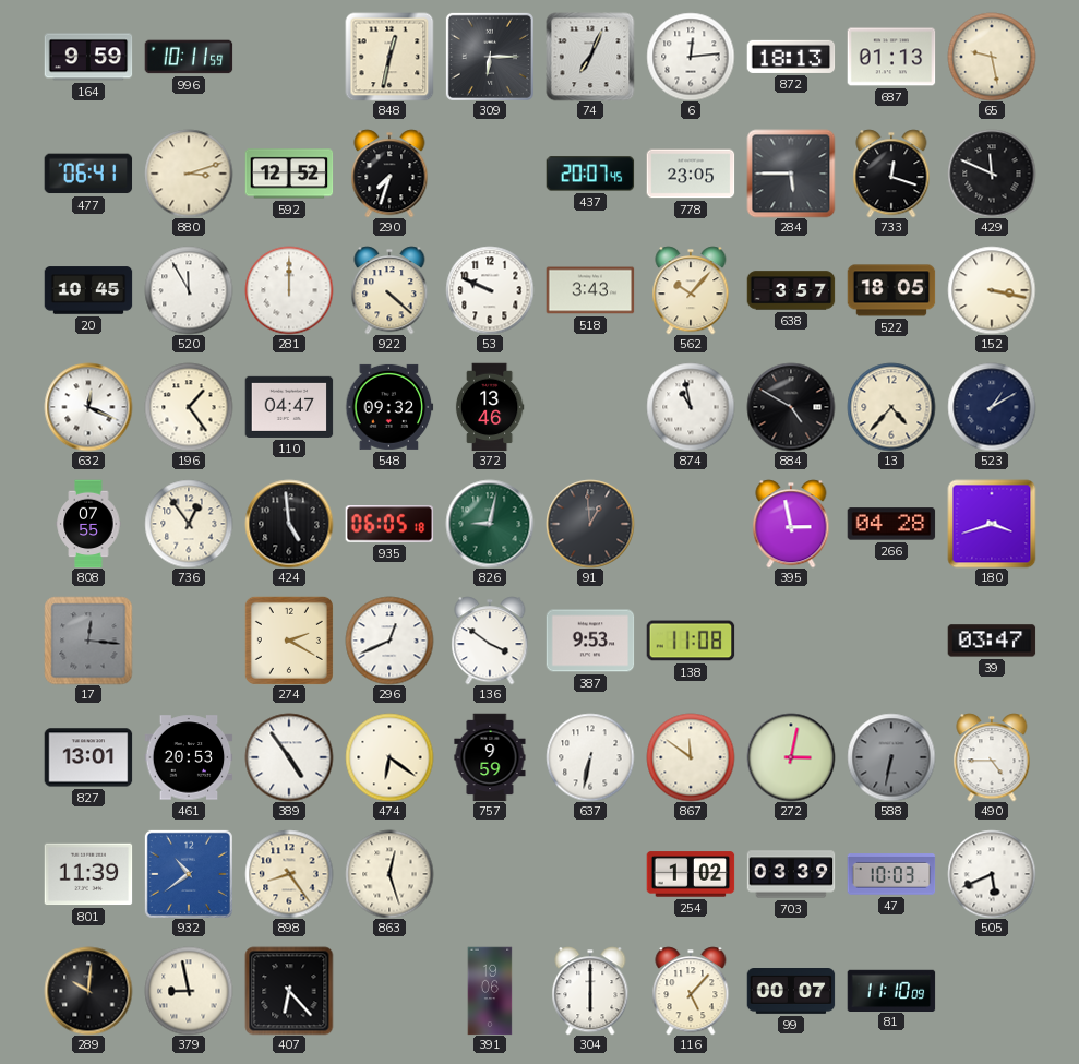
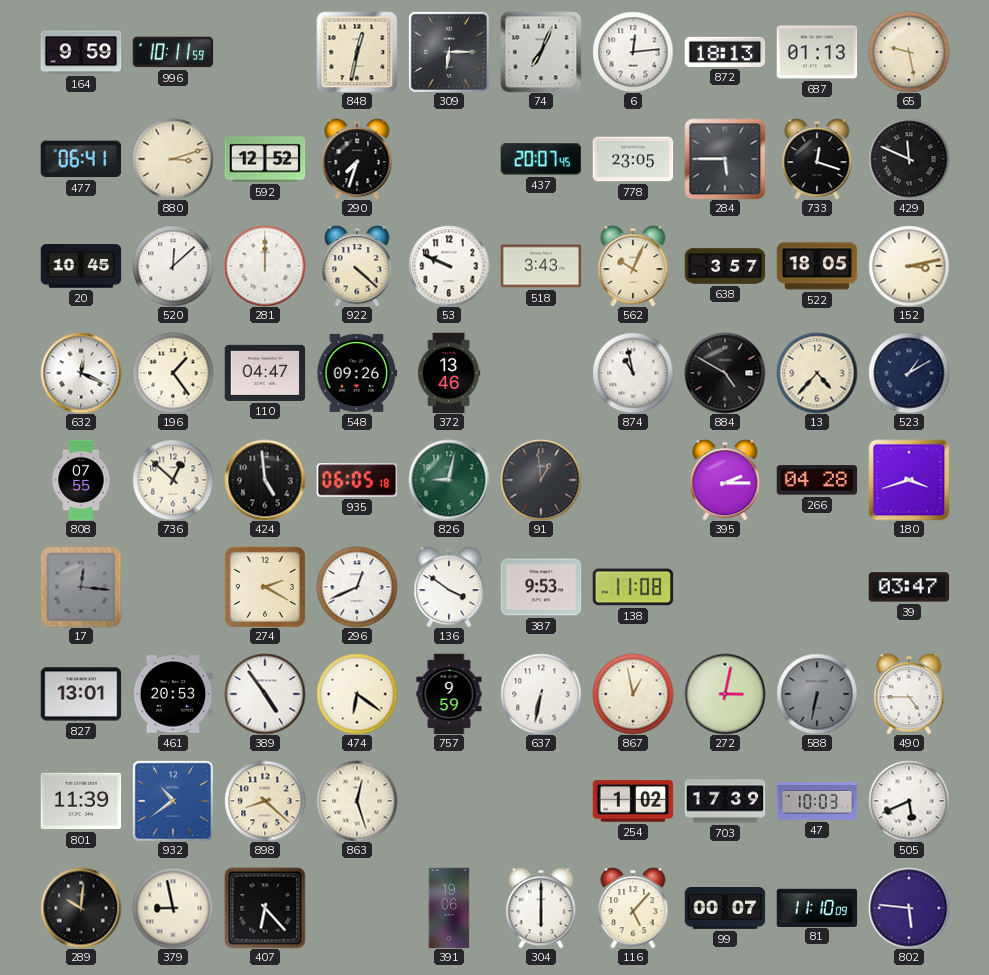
520: 11:55 -> 12:08
562: 10:07 -> 10:04
152: 3:17 -> 3:13
548: 09:32 -> 09:26
736: 12:54 -> 12:52
395: 2:58 -> 2:15
867: 11:51 -> 12:58
898: 8:24 -> 8:22
703: 03:39 -> 17:39
802: none -> 5:46
